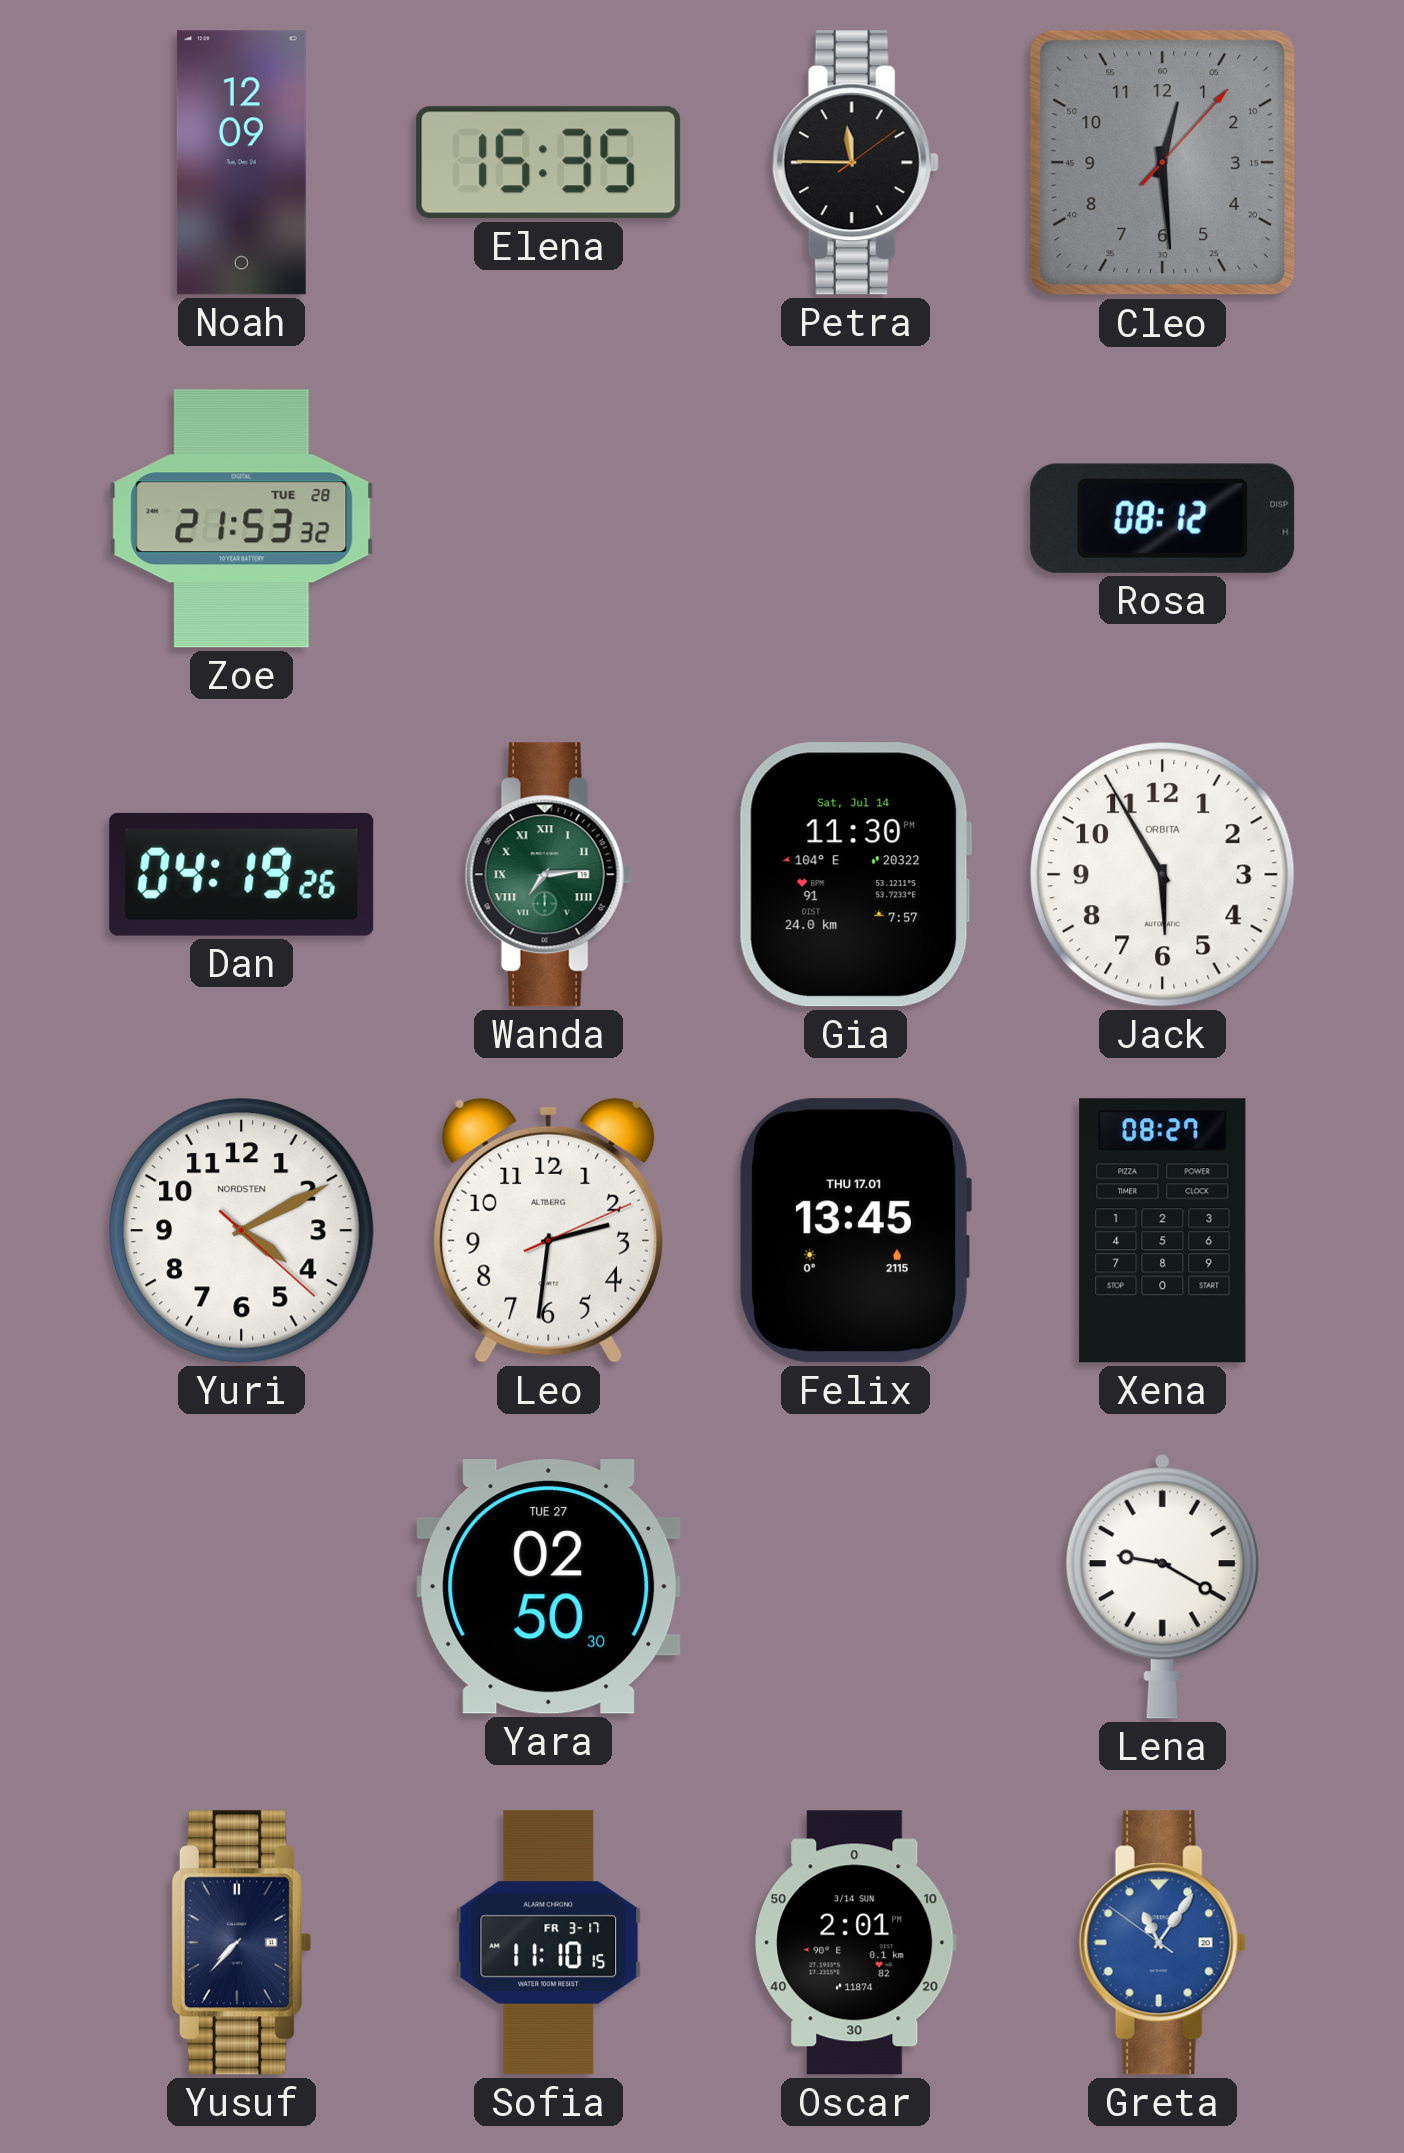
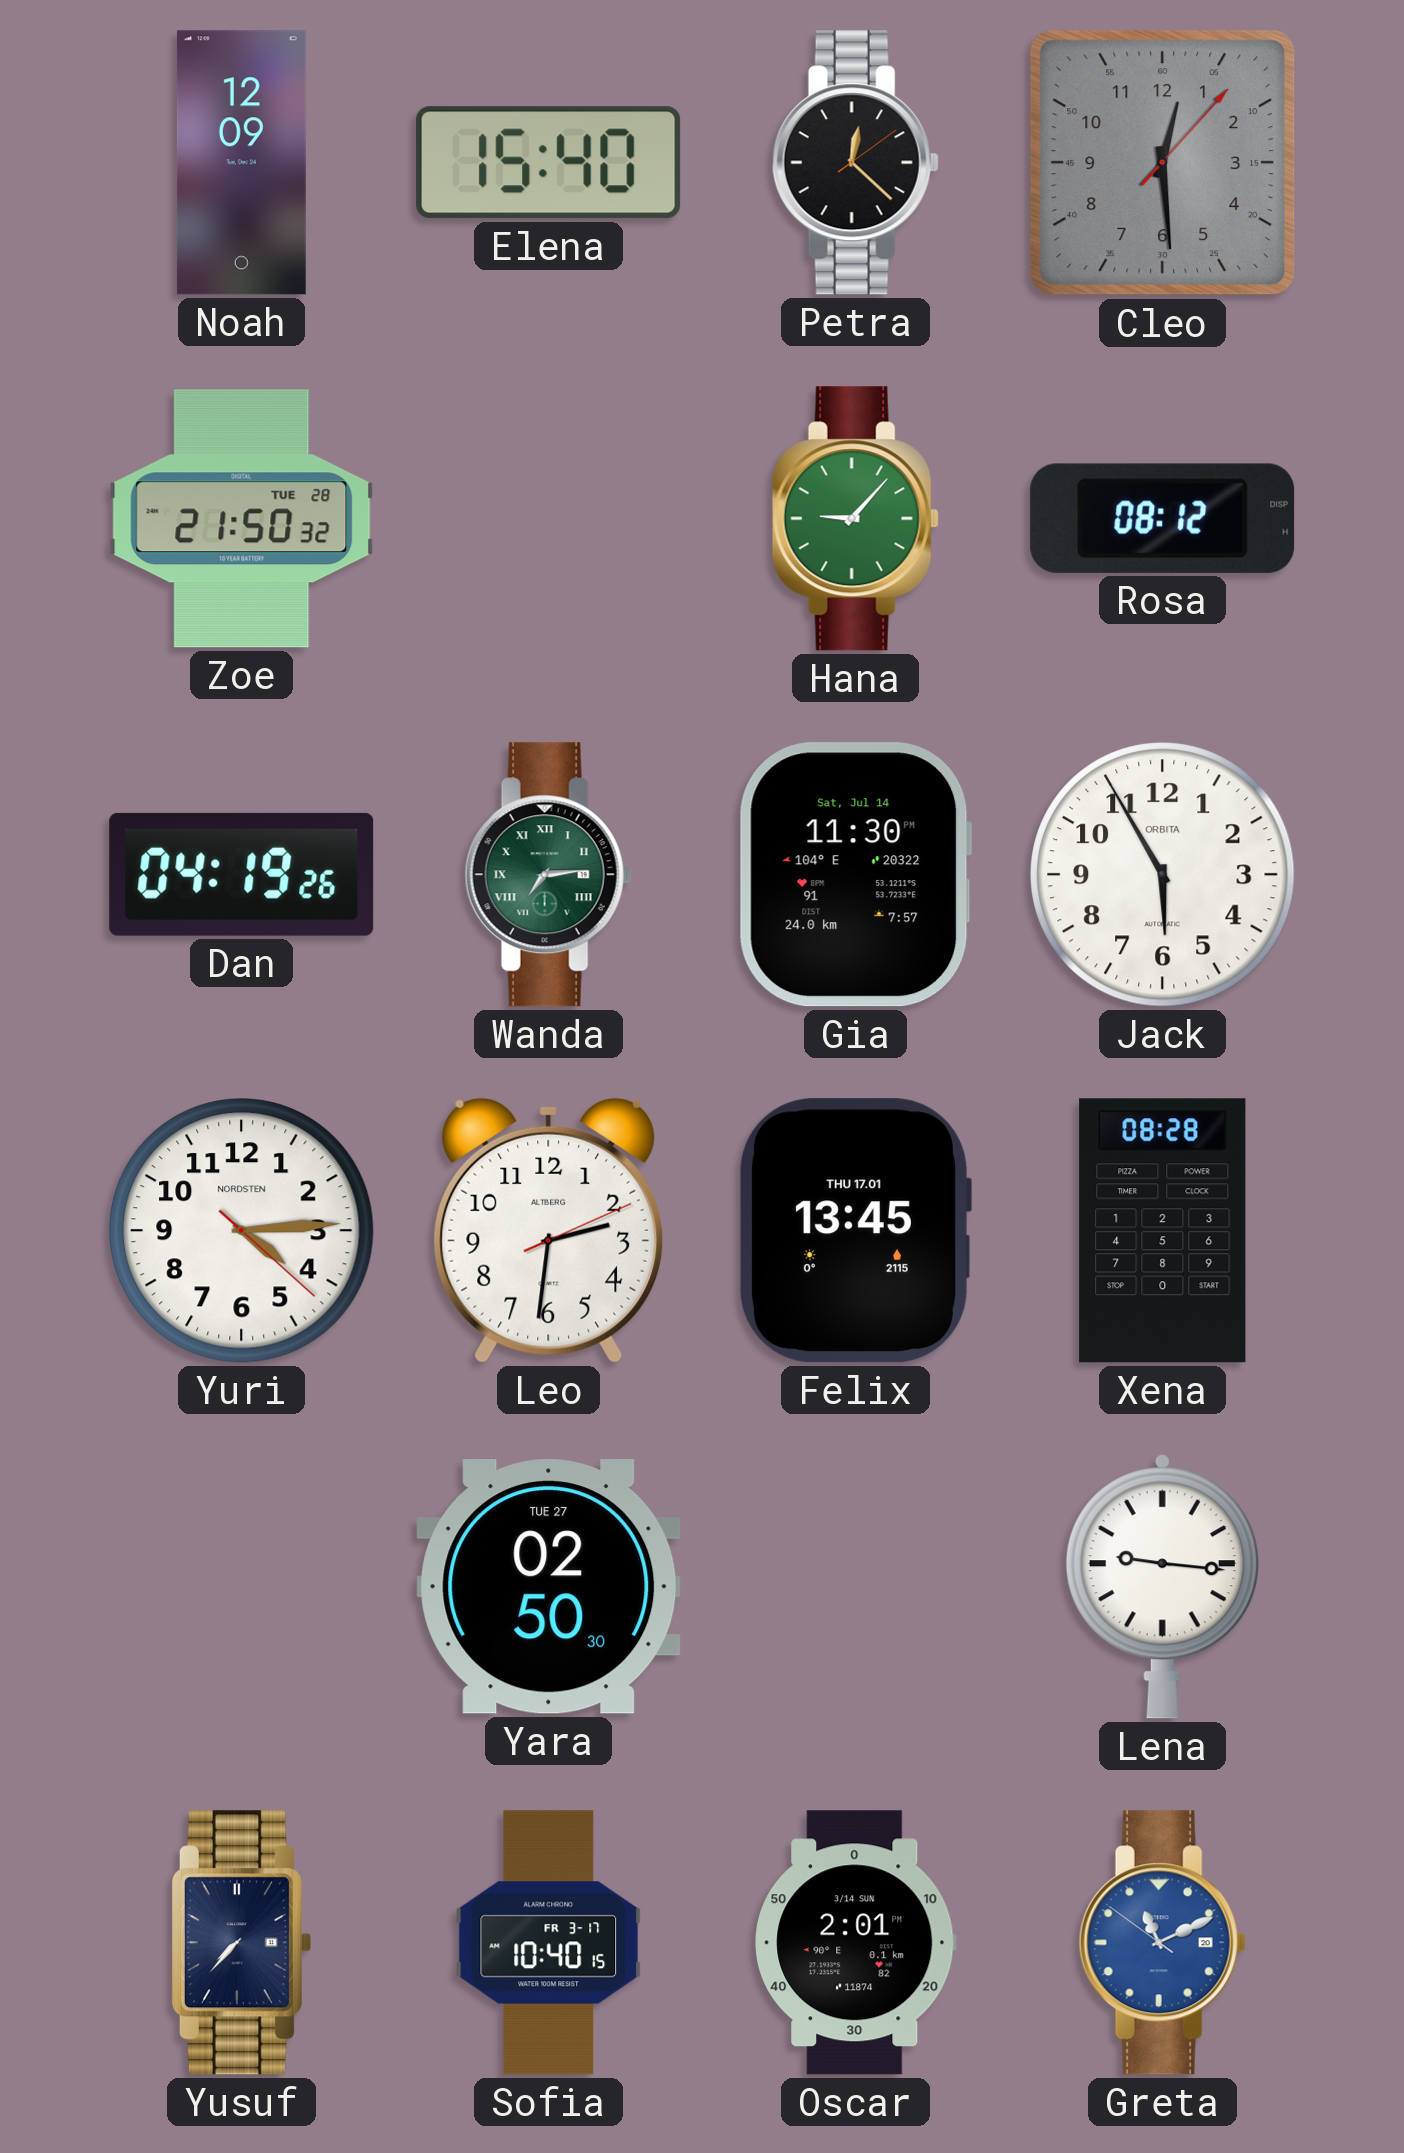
Elena: 15:35 -> 15:40
Petra: 11:45 -> 12:22
Zoe: 21:53 -> 21:50
Hana: none -> 9:07
Yuri: 4:10 -> 4:14
Xena: 08:27 -> 08:28
Lena: 9:20 -> 9:16
Sofia: 11:10 -> 10:40
Greta: 11:05 -> 11:10
